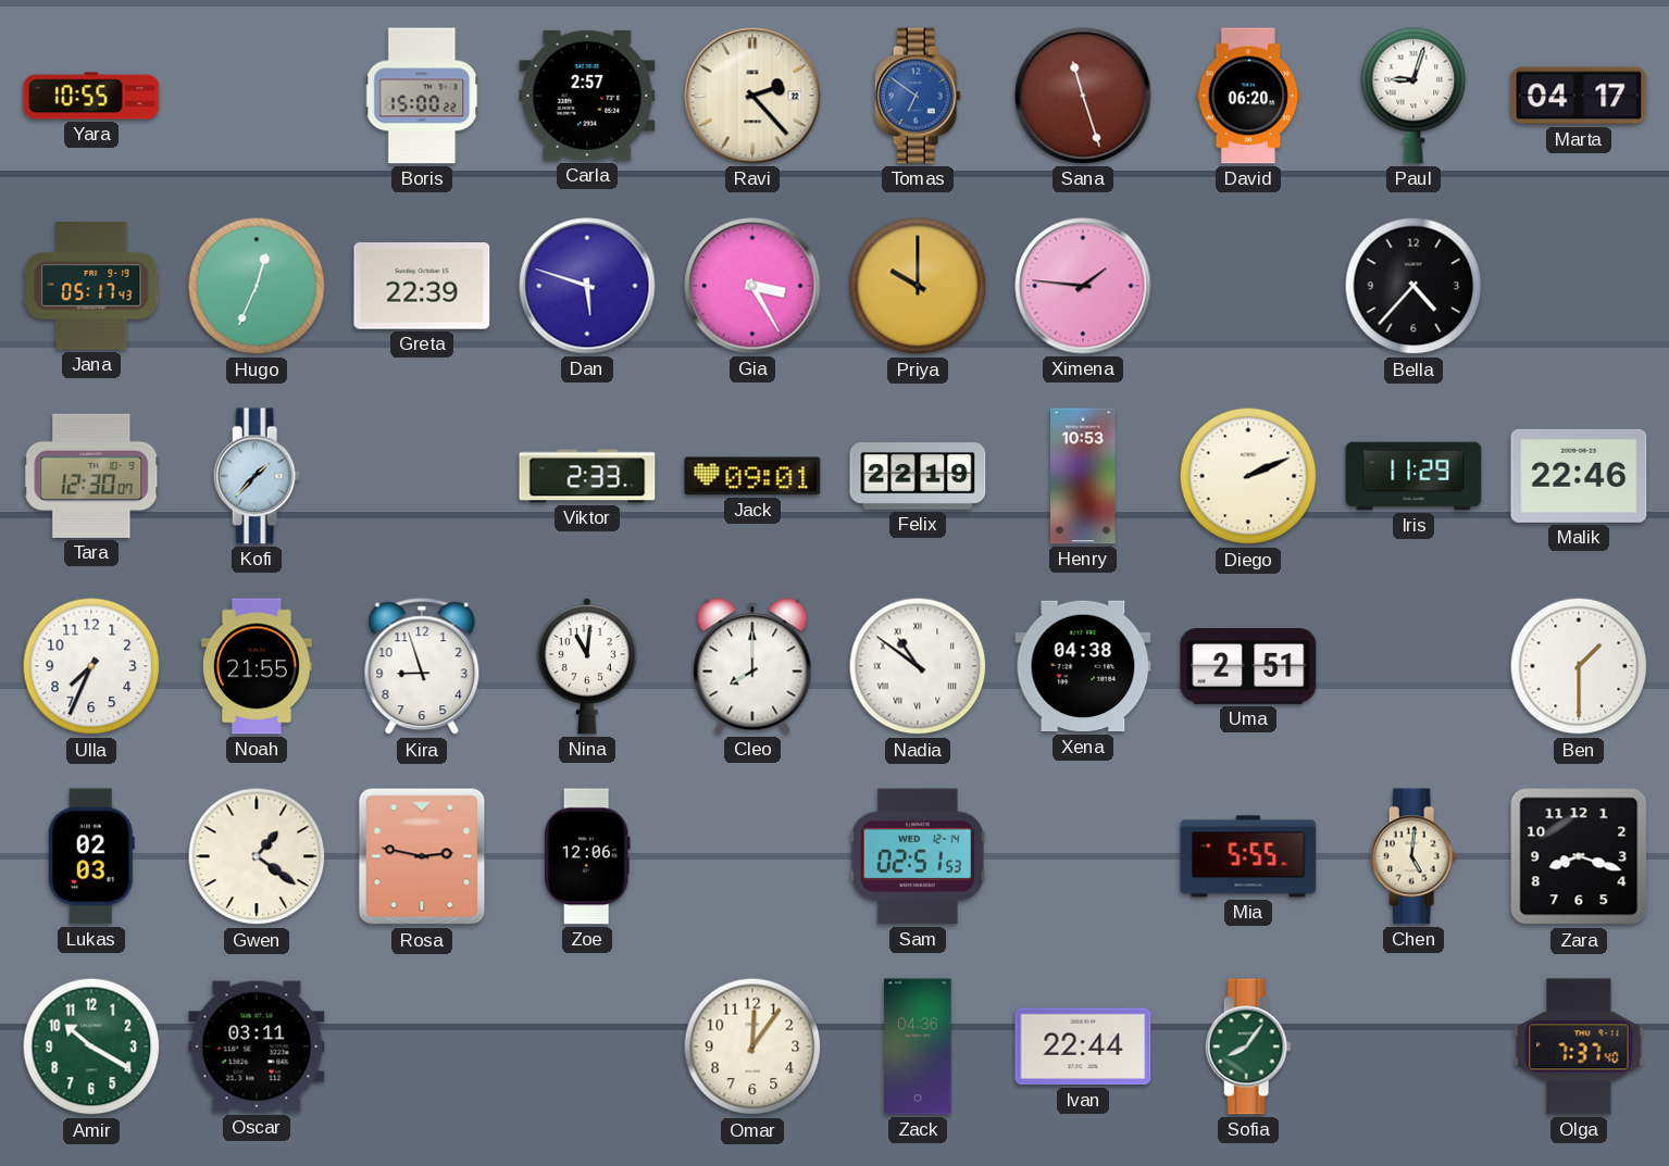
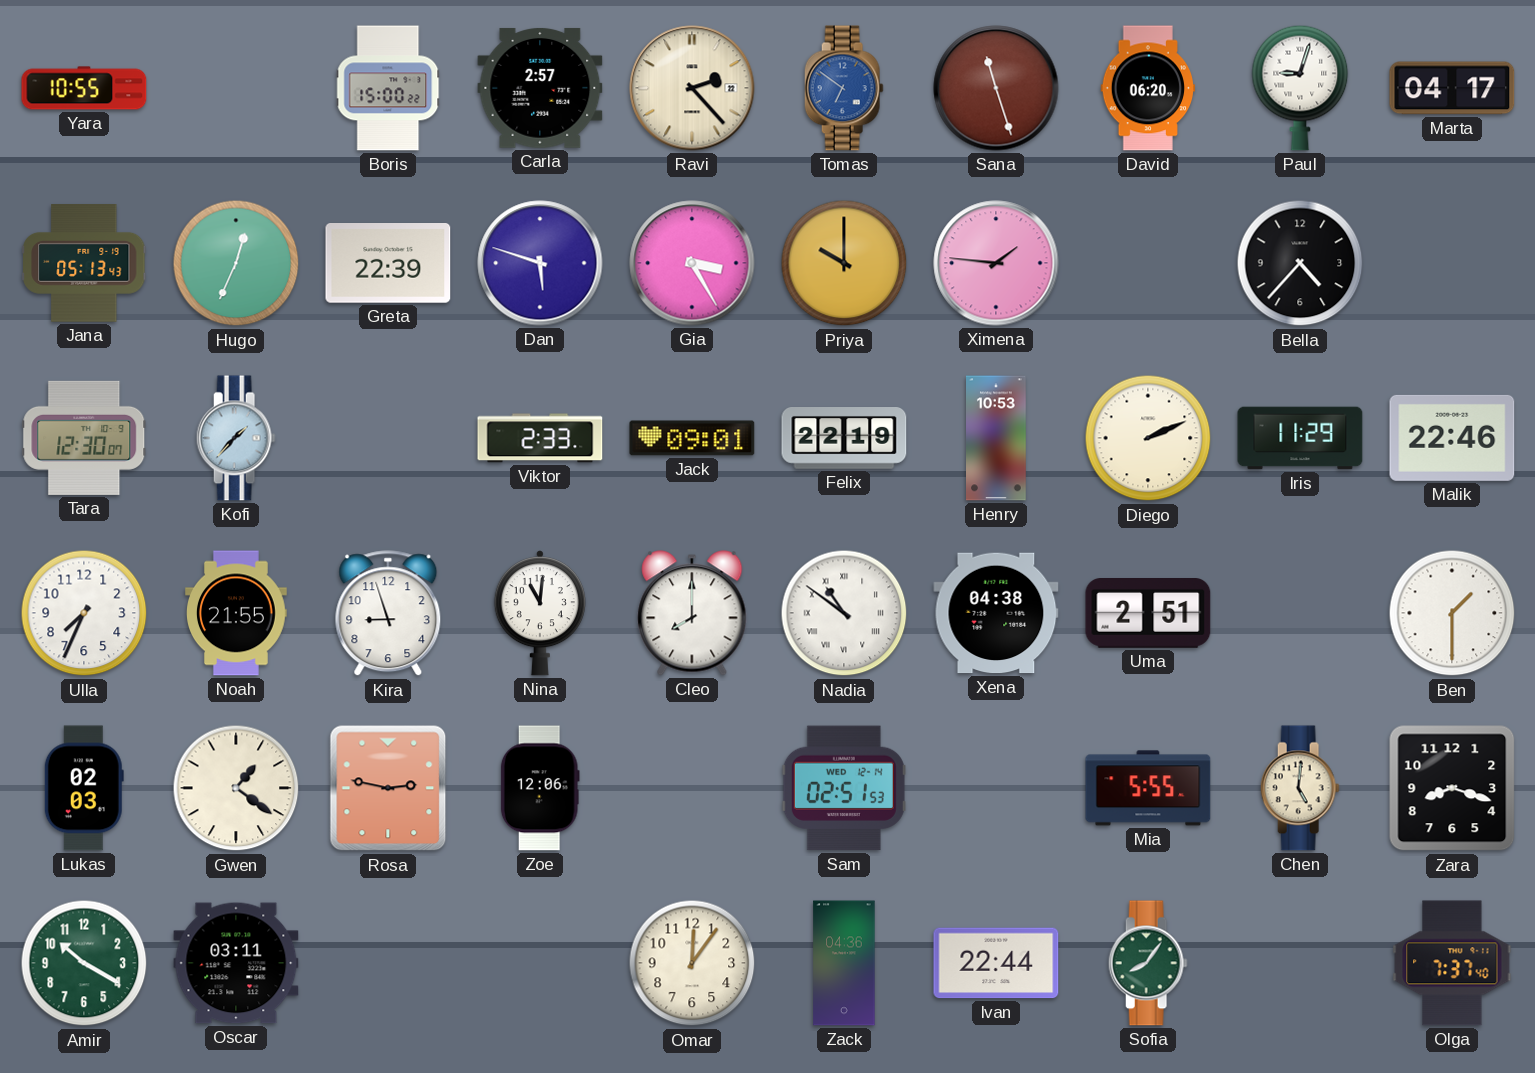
Jana: 05:17 -> 05:13
